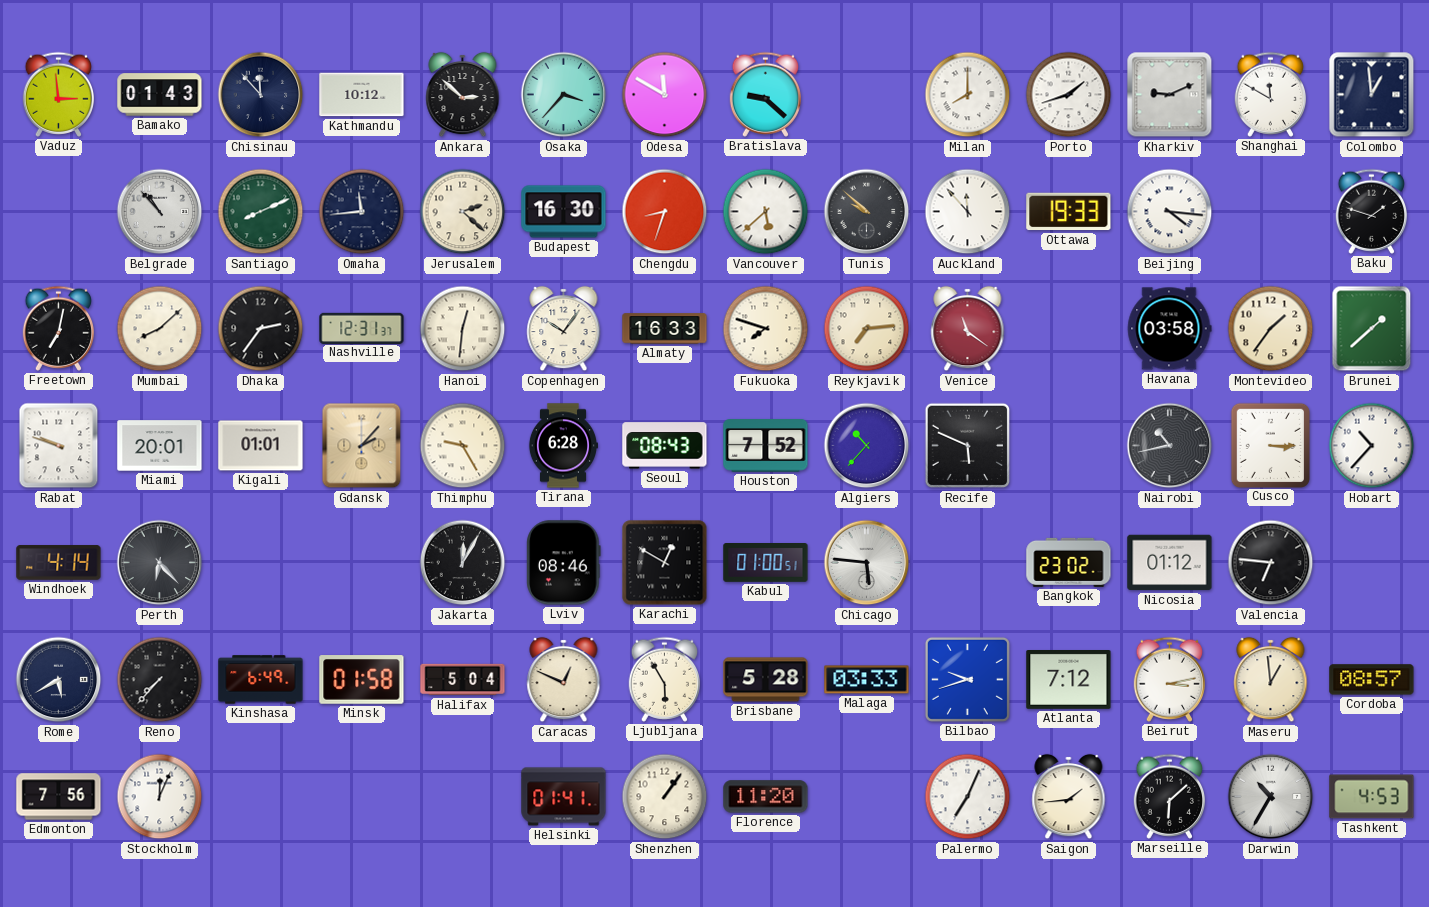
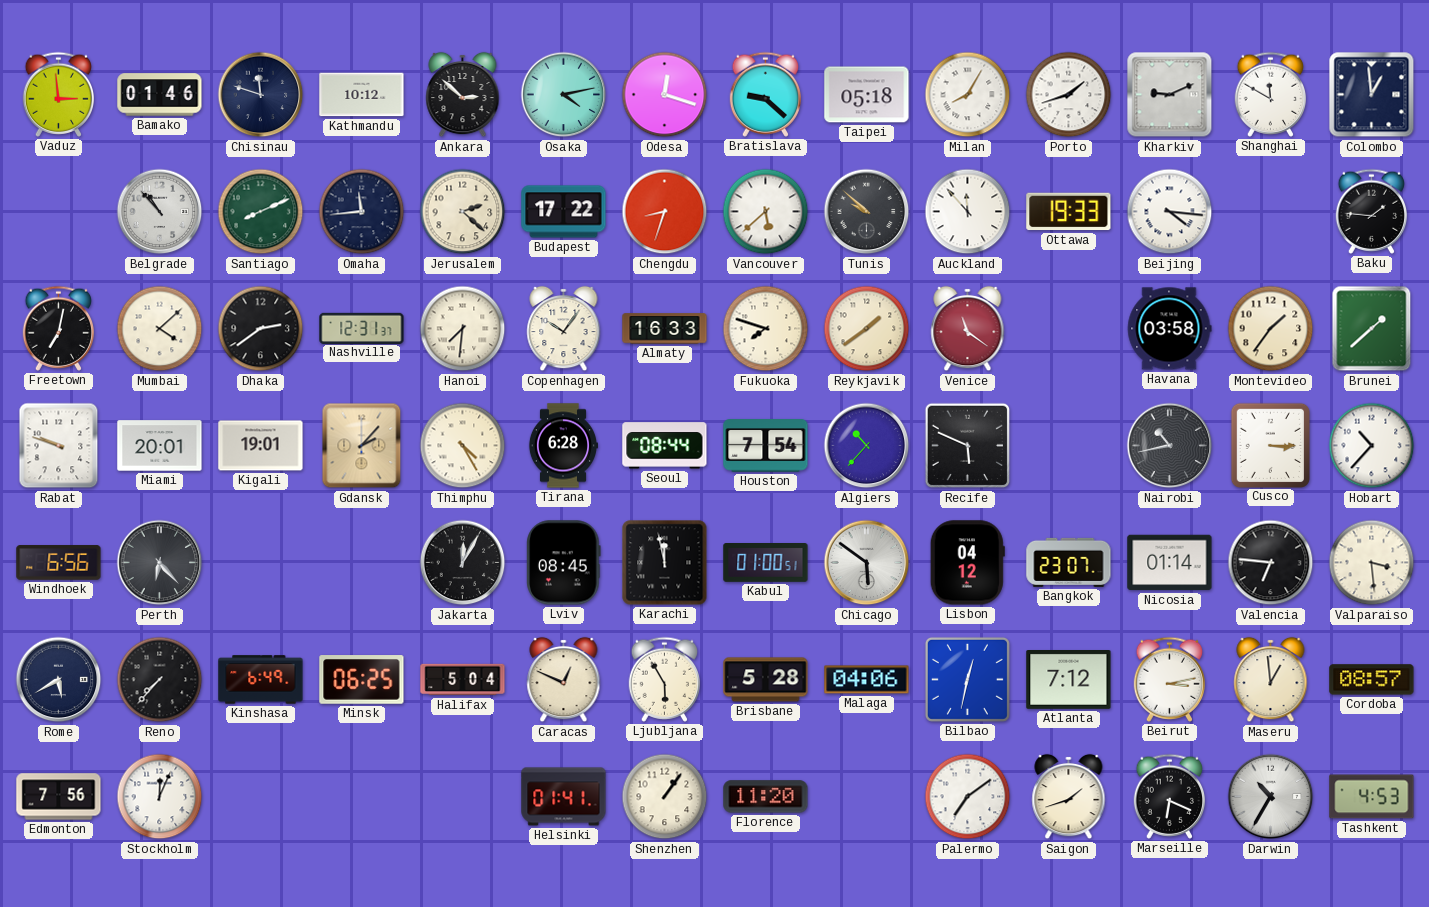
Bamako: 01:43 -> 01:46
Chisinau: 11:53 -> 11:48
Osaka: 3:37 -> 4:13
Odesa: 11:50 -> 12:18
Taipei: none -> 05:18
Milan: 8:00 -> 8:05
Budapest: 16:30 -> 17:22
Baku: 1:48 -> 1:46
Mumbai: 8:08 -> 4:08
Dhaka: 2:36 -> 2:39
Hanoi: 12:31 -> 7:31
Reykjavik: 7:14 -> 1:39
Kigali: 01:01 -> 19:01
Thimphu: 9:25 -> 4:25
Seoul: 08:43 -> 08:44
Houston: 7:52 -> 7:54
Windhoek: 4:14 -> 6:56
Lviv: 08:46 -> 08:45
Karachi: 12:50 -> 11:58
Chicago: 5:46 -> 5:51
Lisbon: none -> 04:12
Bangkok: 23:02 -> 23:07
Nicosia: 01:12 -> 01:14
Valparaiso: none -> 3:29
Minsk: 01:58 -> 06:25
Malaga: 03:33 -> 04:06
Bilbao: 9:42 -> 12:32
Palermo: 7:04 -> 7:09
Saigon: 1:44 -> 1:42
Marseille: 6:08 -> 6:19
